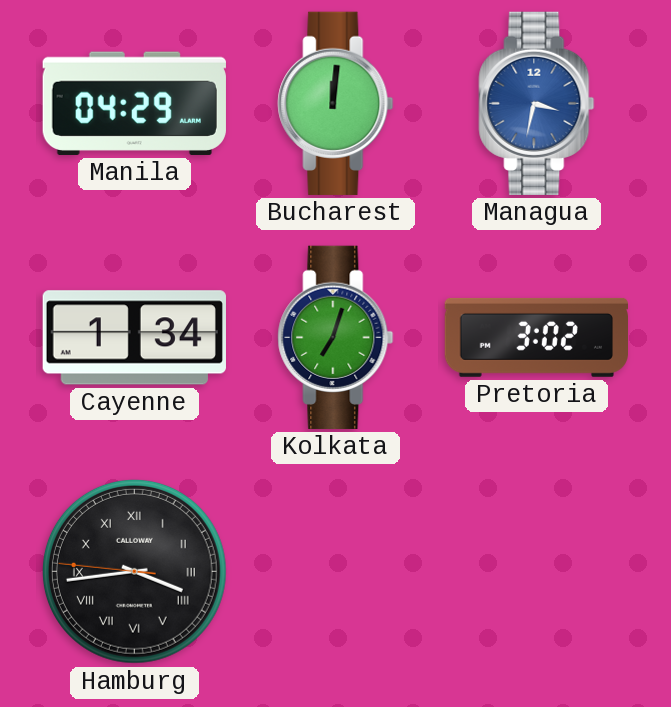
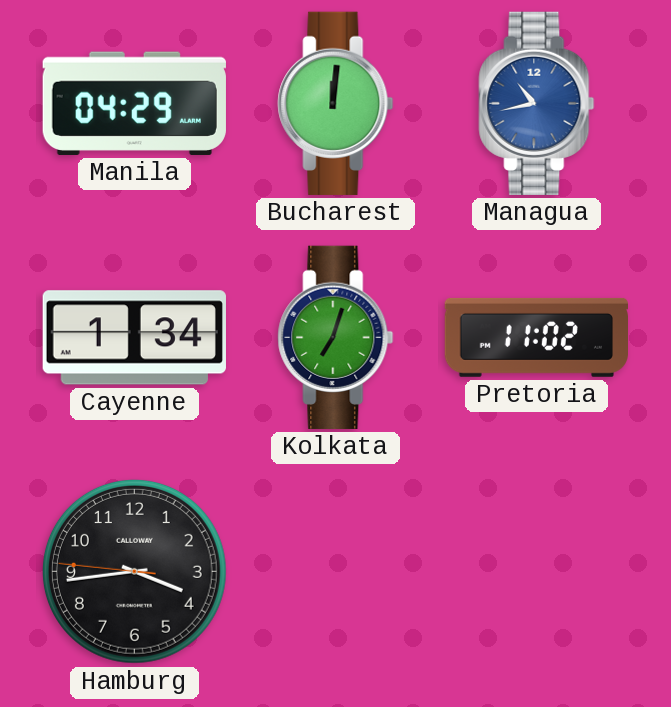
Managua: 3:32 -> 10:43
Pretoria: 3:02 -> 11:02
Hamburg numerals: Roman -> Arabic
